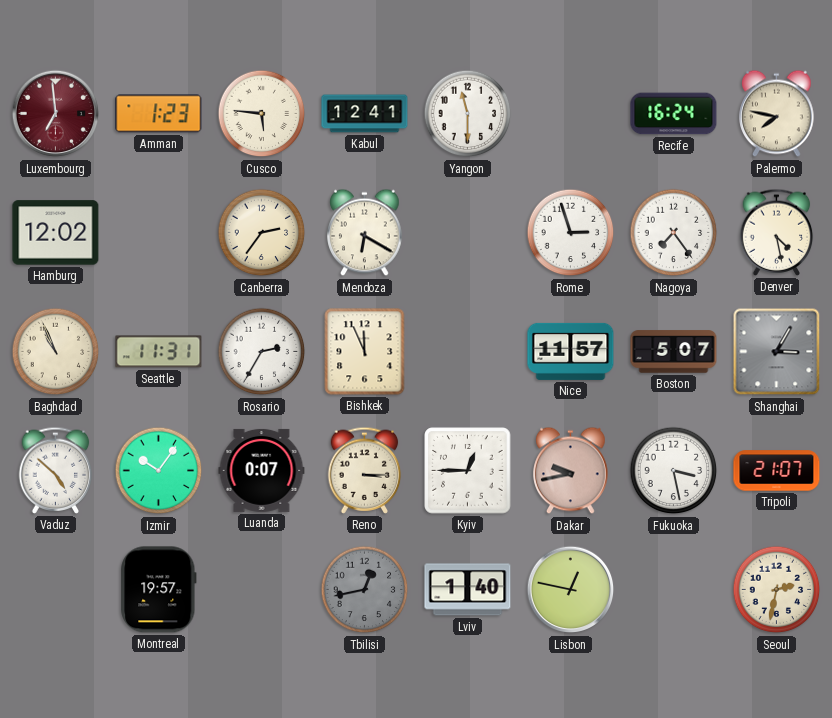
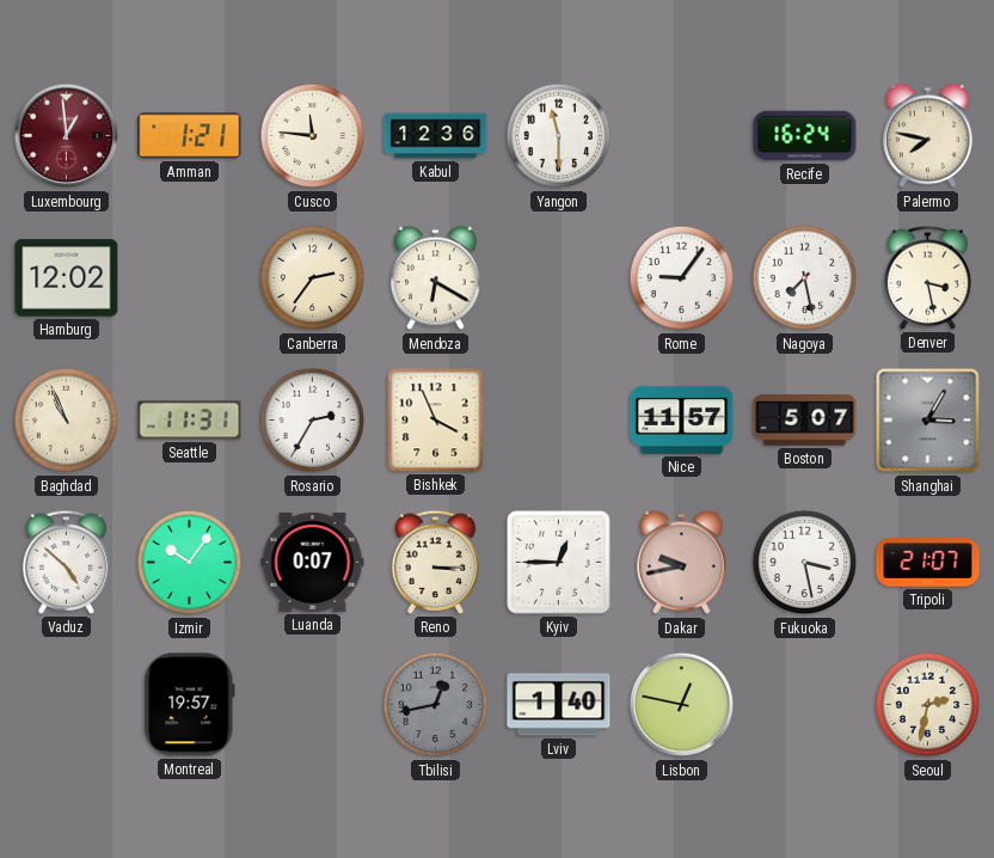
Luxembourg: 6:59 -> 12:59
Amman: 1:23 -> 1:21
Cusco: 5:46 -> 11:46
Kabul: 12:41 -> 12:36
Rome: 2:57 -> 9:06
Nagoya: 7:24 -> 7:28
Denver: 4:28 -> 3:28
Bishkek: 11:56 -> 3:56
